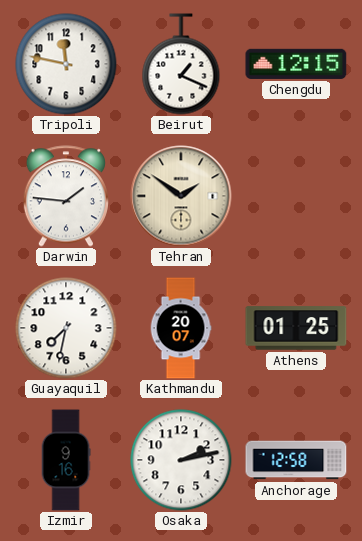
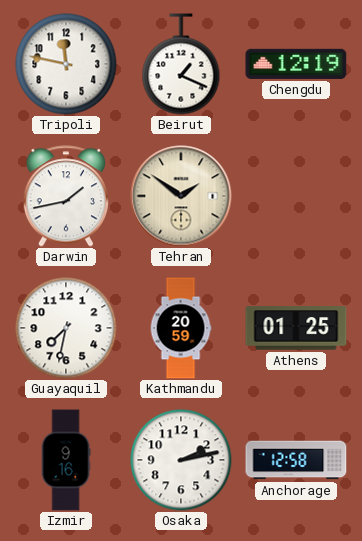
Chengdu: 12:15 -> 12:19
Darwin: 1:46 -> 1:43
Kathmandu: 20:07 -> 20:59
